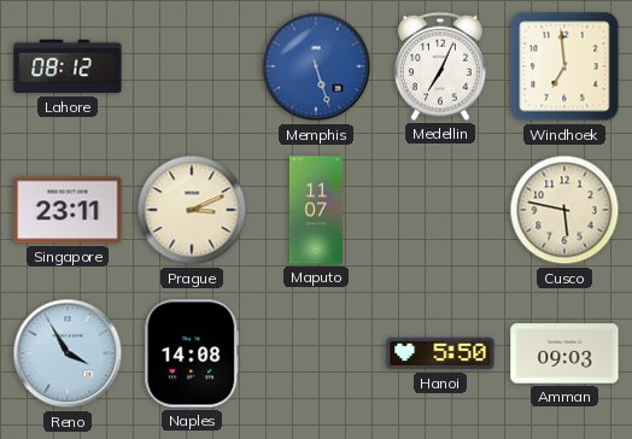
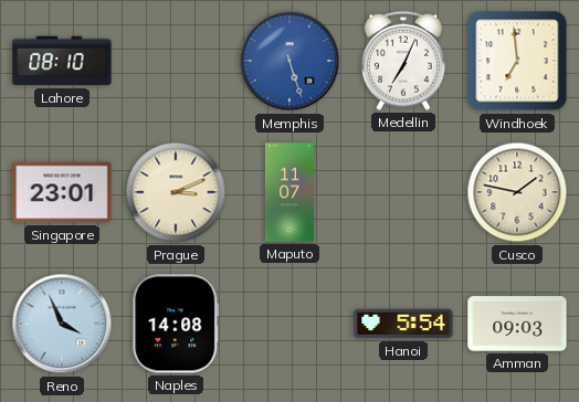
Lahore: 08:12 -> 08:10
Singapore: 23:11 -> 23:01
Cusco: 5:47 -> 1:47
Reno: 3:55 -> 3:56
Hanoi: 5:50 -> 5:54
